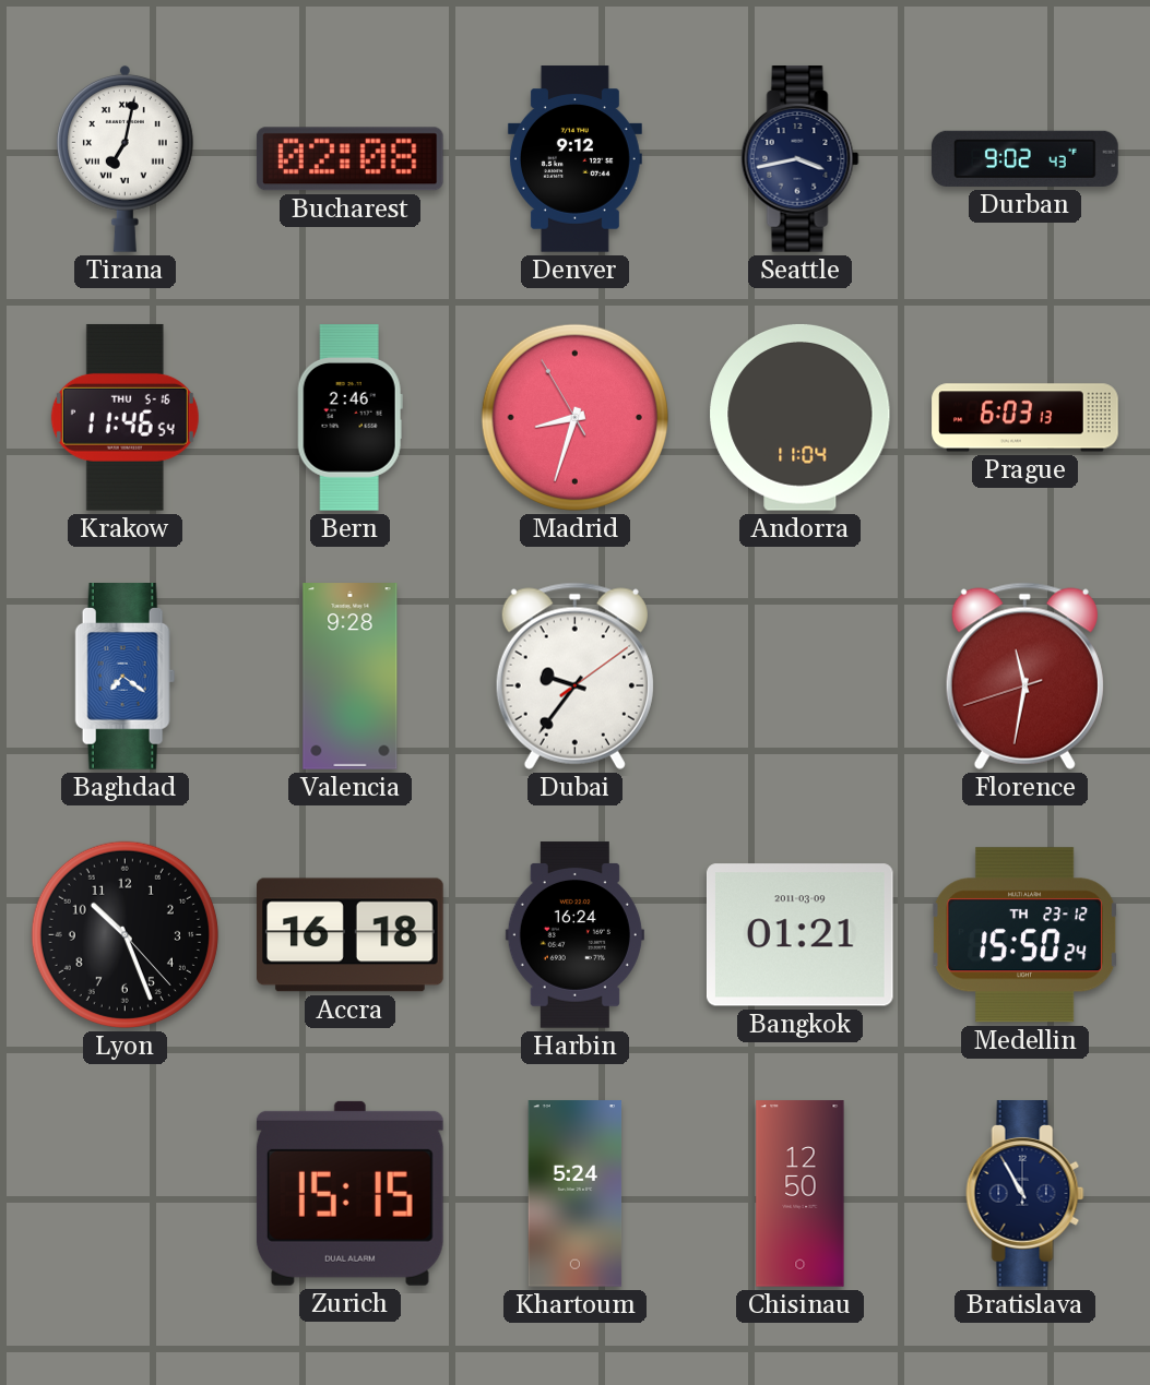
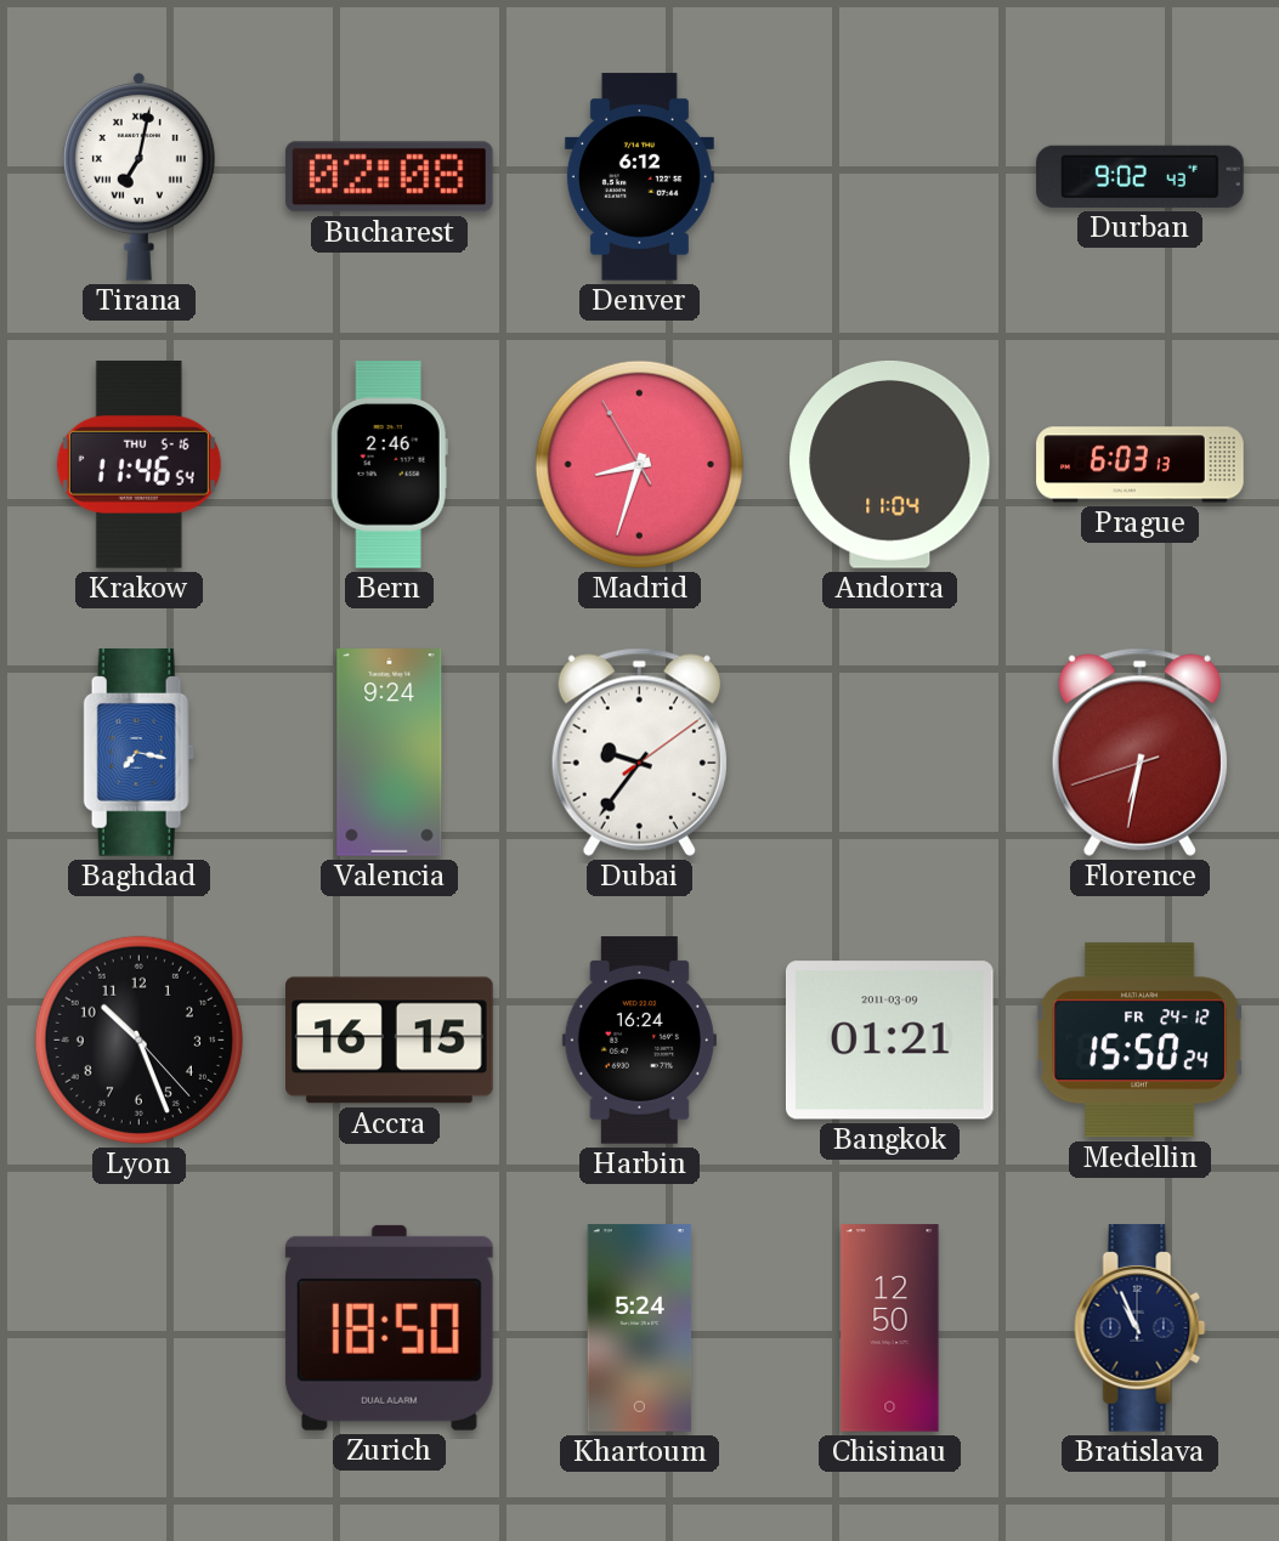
Denver: 9:12 -> 6:12
Seattle: 3:43 -> none
Baghdad: 7:21 -> 7:17
Valencia: 9:28 -> 9:24
Florence: 11:31 -> 6:31
Accra: 16:18 -> 16:15
Medellin date: TH 23-12 -> FR 24-12
Zurich: 15:15 -> 18:50
Bratislava: 10:55 -> 10:56
